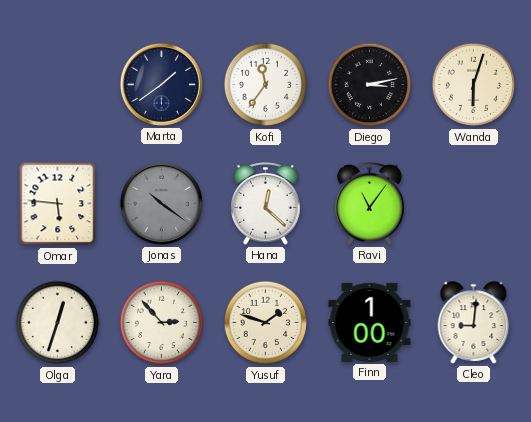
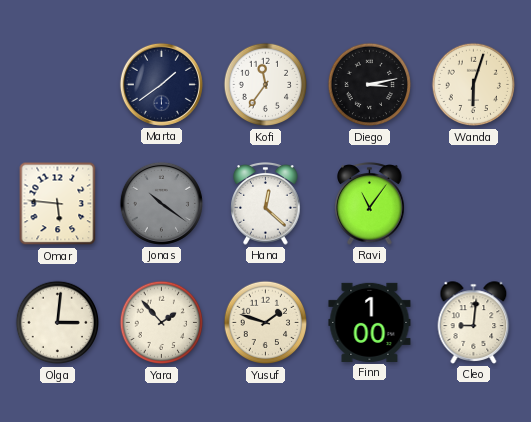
Olga: 12:33 -> 3:01
Yara: 2:53 -> 1:53
